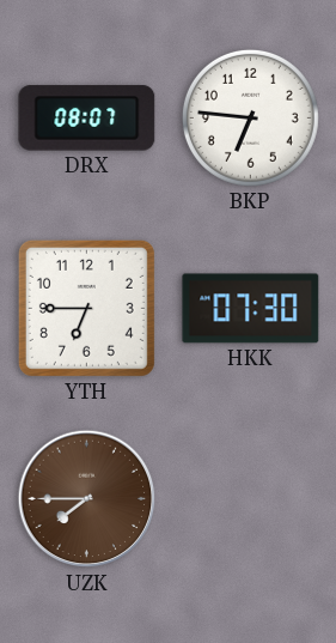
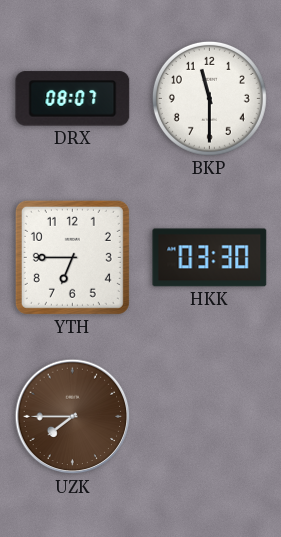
BKP: 6:46 -> 11:30
HKK: 07:30 -> 03:30
